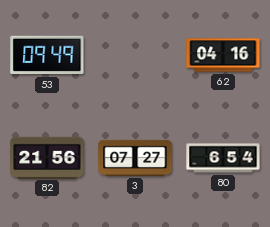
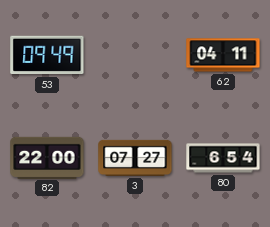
62: 04:16 -> 04:11
82: 21:56 -> 22:00
